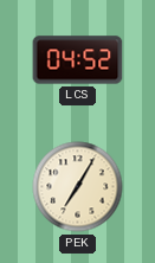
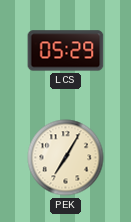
LCS: 04:52 -> 05:29
